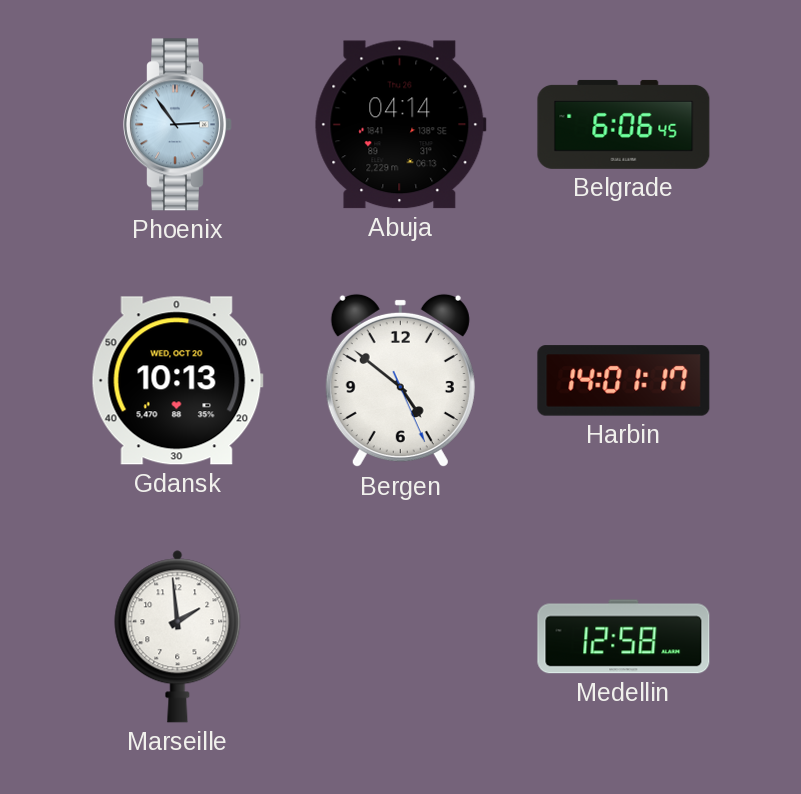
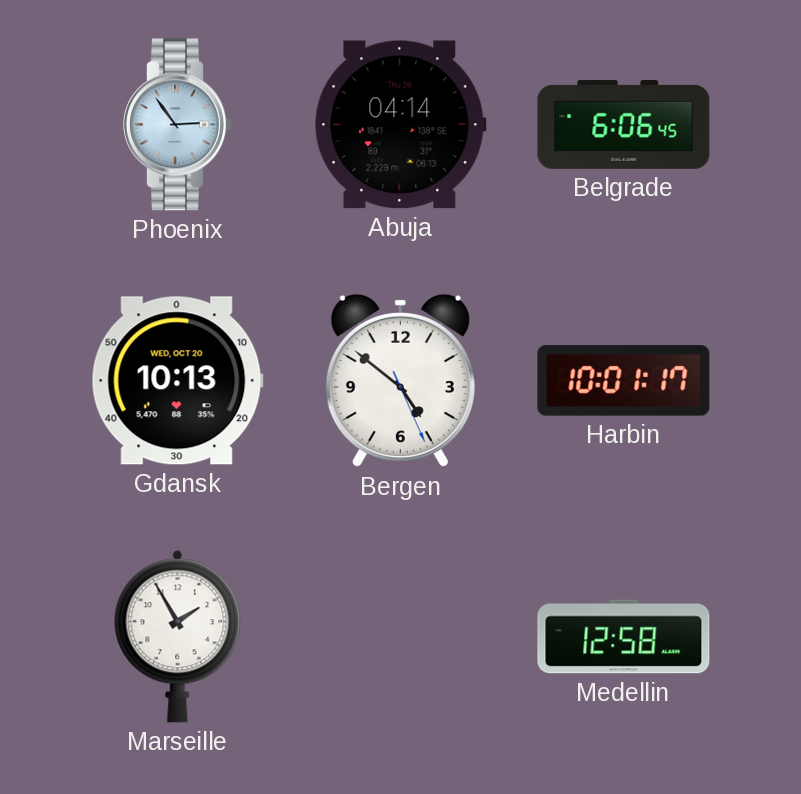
Harbin: 14:01 -> 10:01
Marseille: 1:59 -> 1:55
